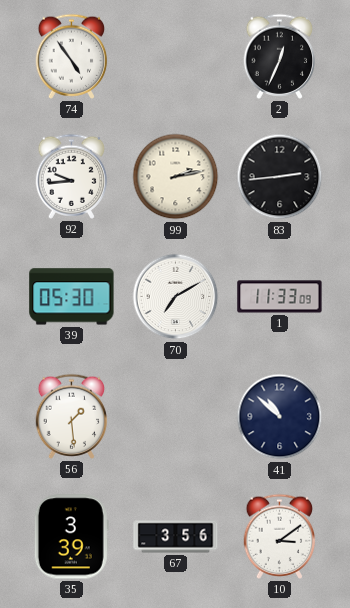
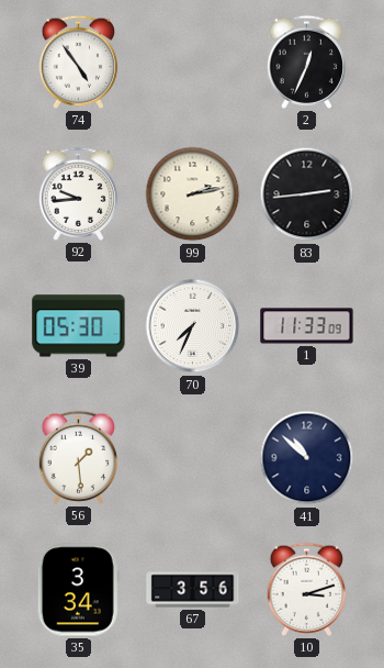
70: 7:10 -> 7:34
35: 3:39 -> 3:34
10: 3:09 -> 3:12
